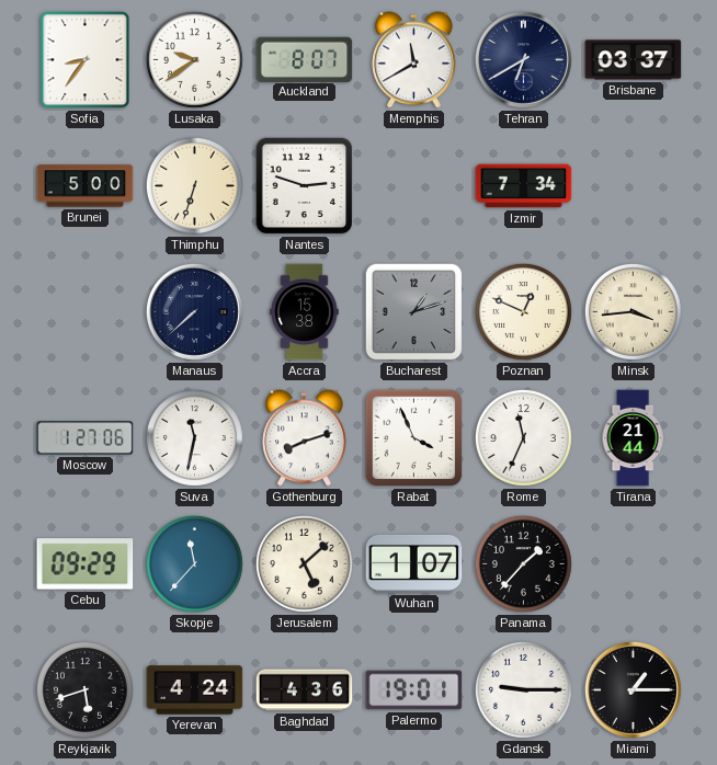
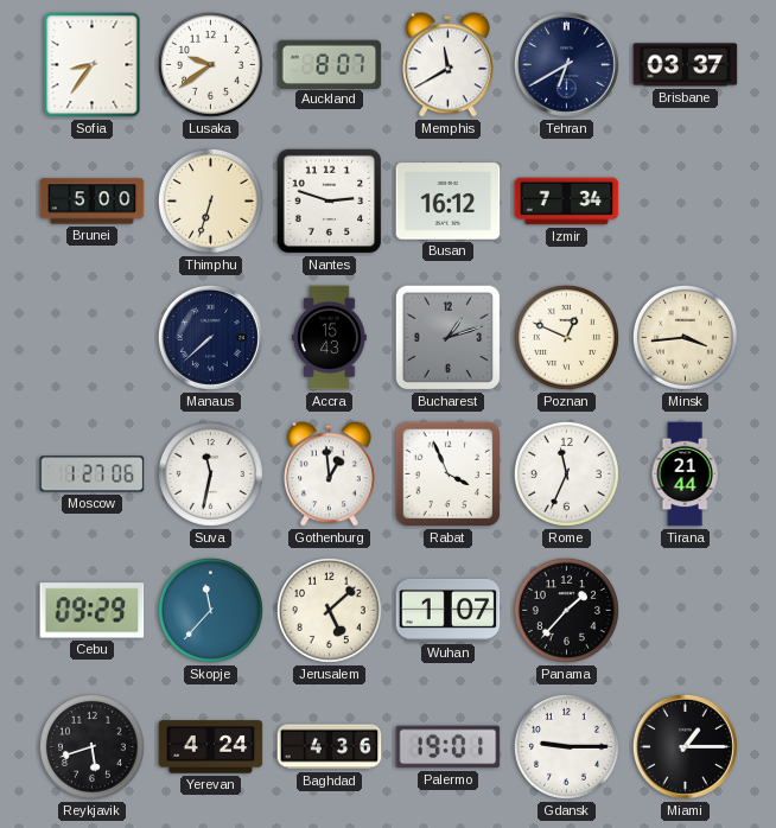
Busan: none -> 16:12
Accra: 15:38 -> 15:43
Gothenburg: 8:12 -> 12:59
